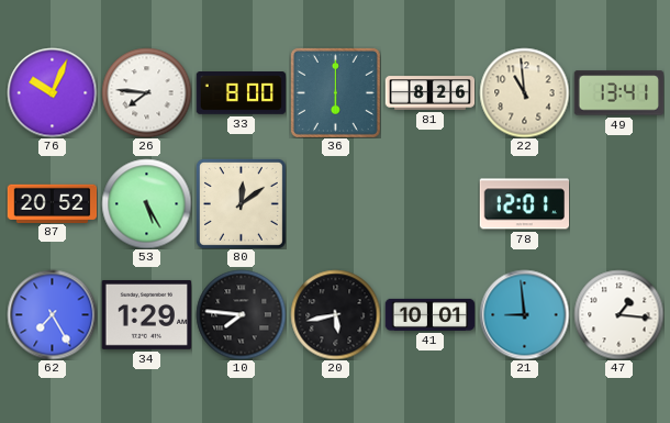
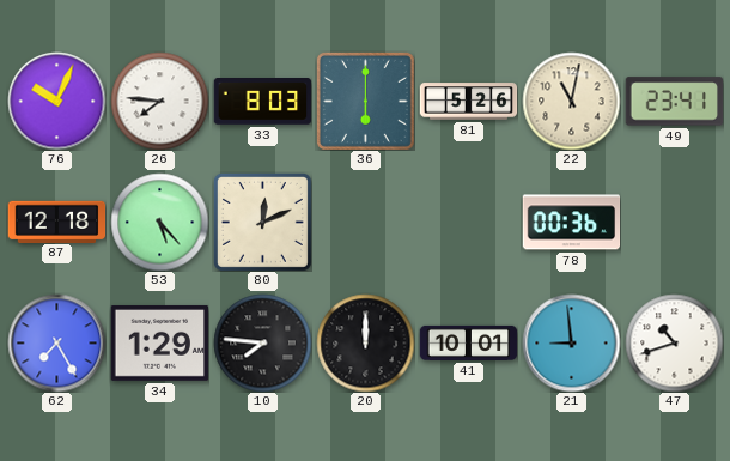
33: 8:00 -> 8:03
81: 8:26 -> 5:26
22: 10:59 -> 11:02
49: 13:41 -> 23:41
87: 20:52 -> 12:18
53: 5:25 -> 5:23
80: 12:09 -> 12:11
78: 12:01 -> 00:36
20: 5:43 -> 12:00
47: 1:16 -> 10:42
